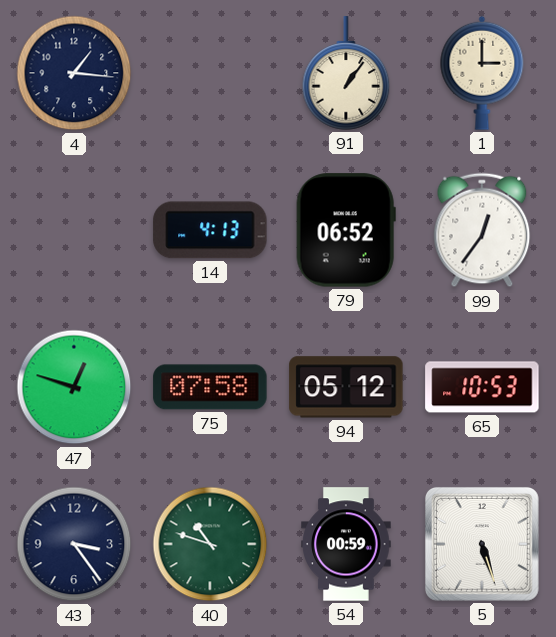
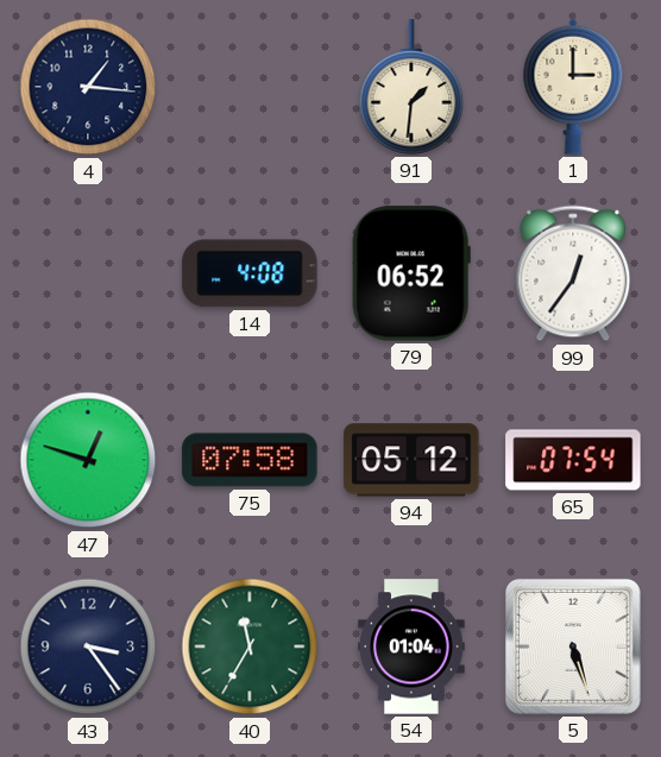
91: 1:06 -> 1:31
14: 4:13 -> 4:08
65: 10:53 -> 07:54
40: 10:48 -> 11:35
54: 00:59 -> 01:04
